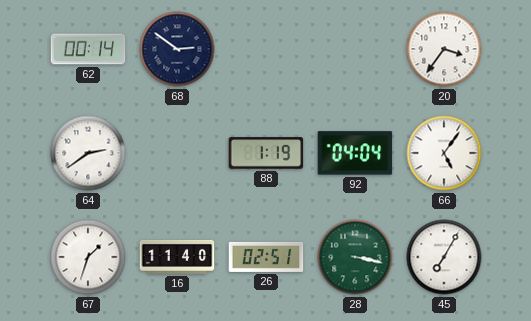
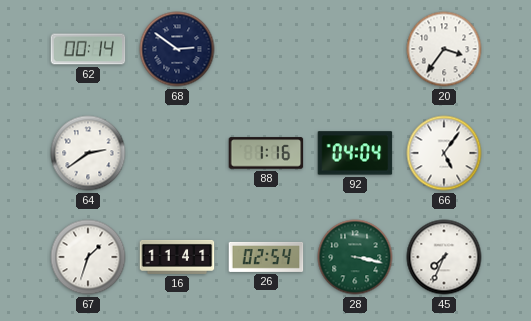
88: 1:19 -> 1:16
16: 11:40 -> 11:41
26: 02:51 -> 02:54
45: 7:05 -> 7:34
